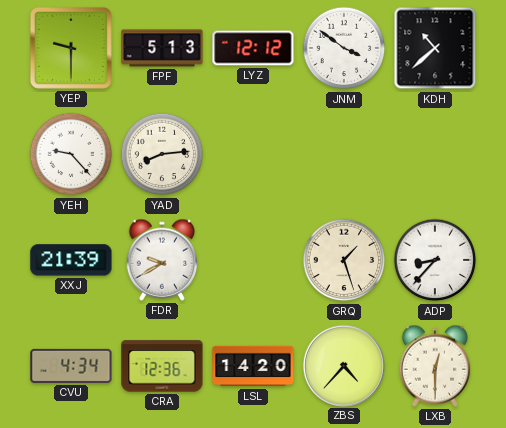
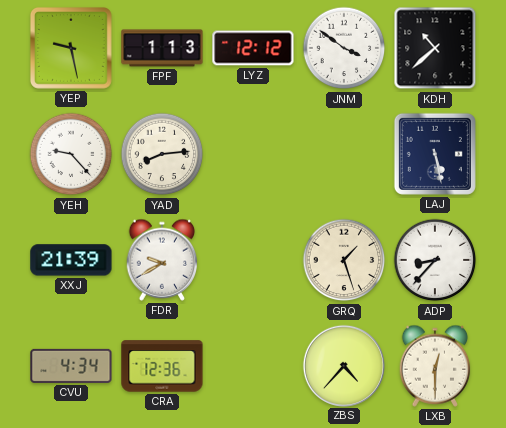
YEP: 9:30 -> 9:28
FPF: 5:13 -> 1:13
LAJ: none -> 5:28
LSL: 14:20 -> none
